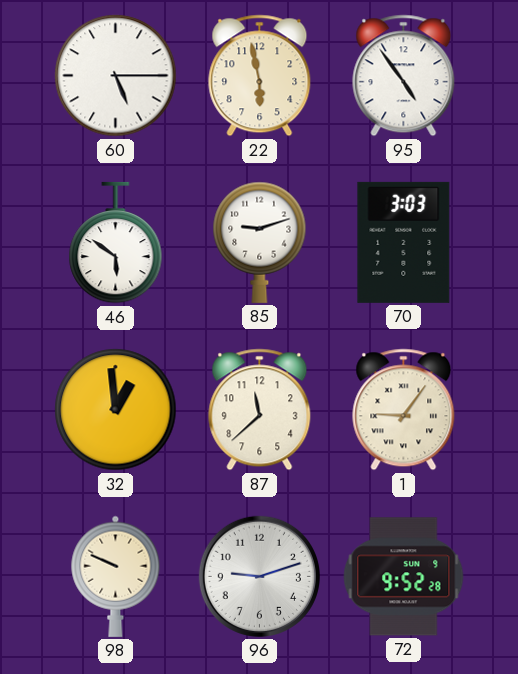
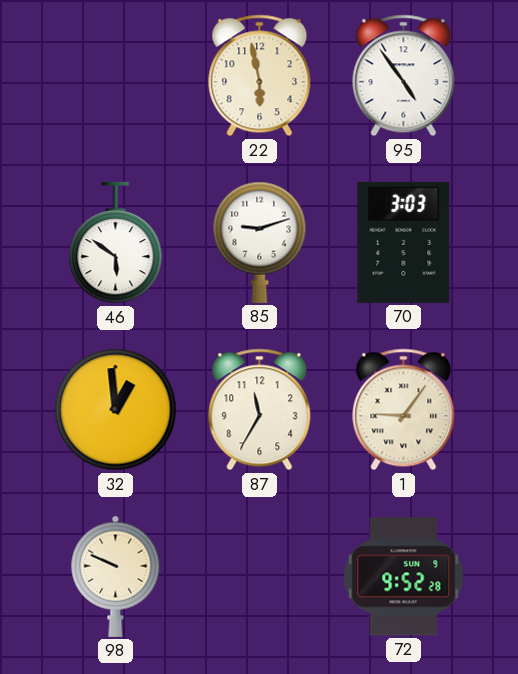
60: 5:15 -> none
87: 11:38 -> 11:35
96: 9:12 -> none
